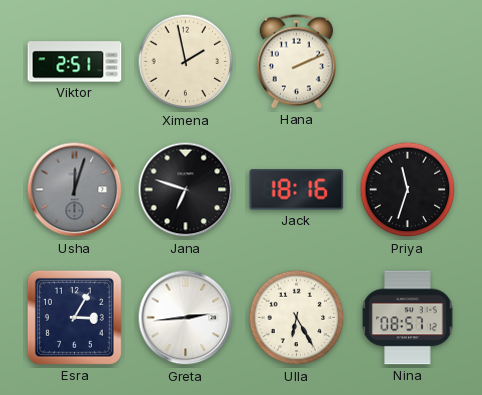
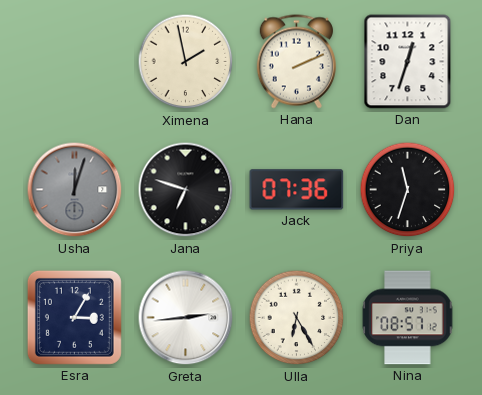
Viktor: 2:51 -> none
Dan: none -> 12:33
Jack: 18:16 -> 07:36
